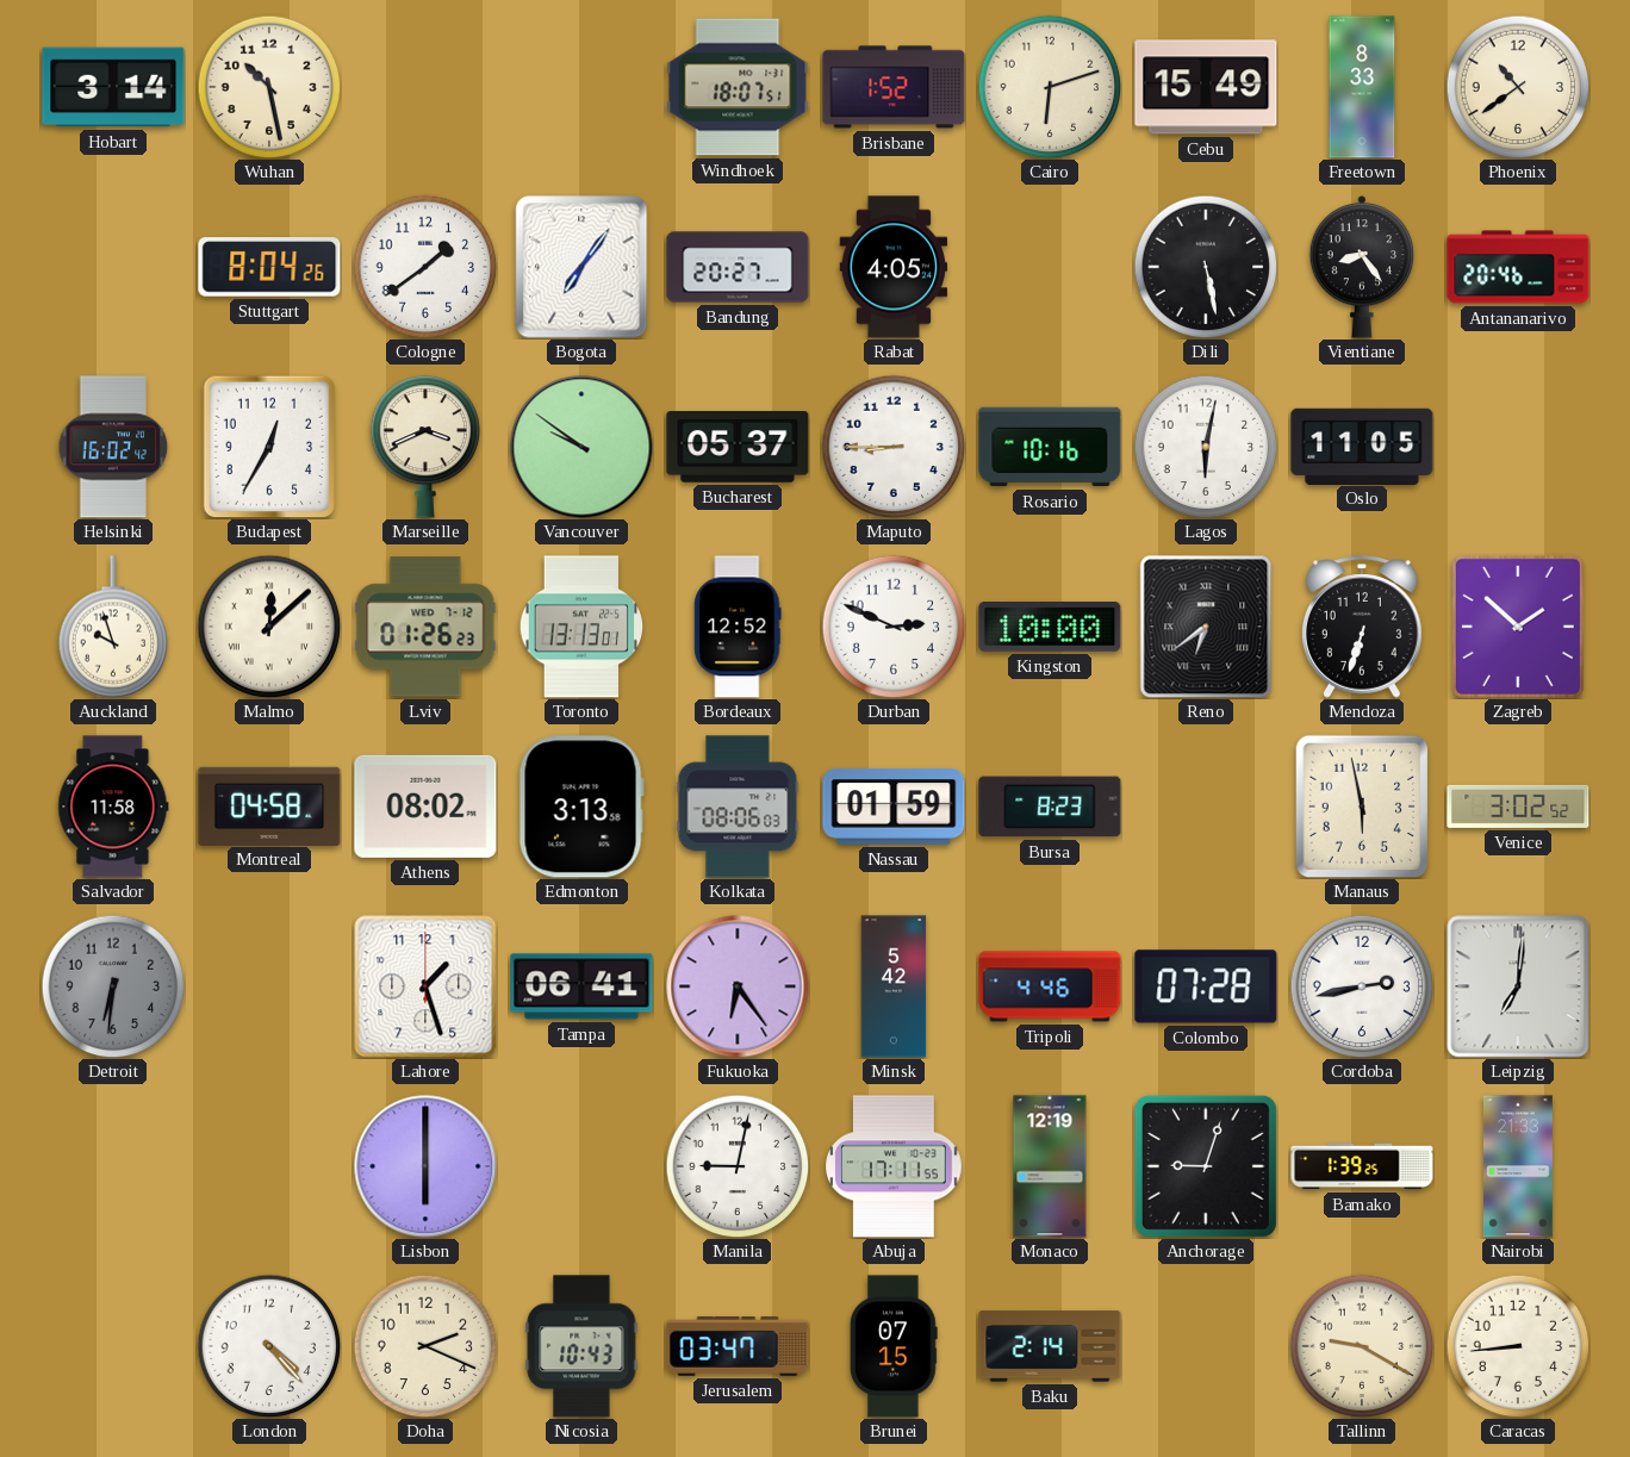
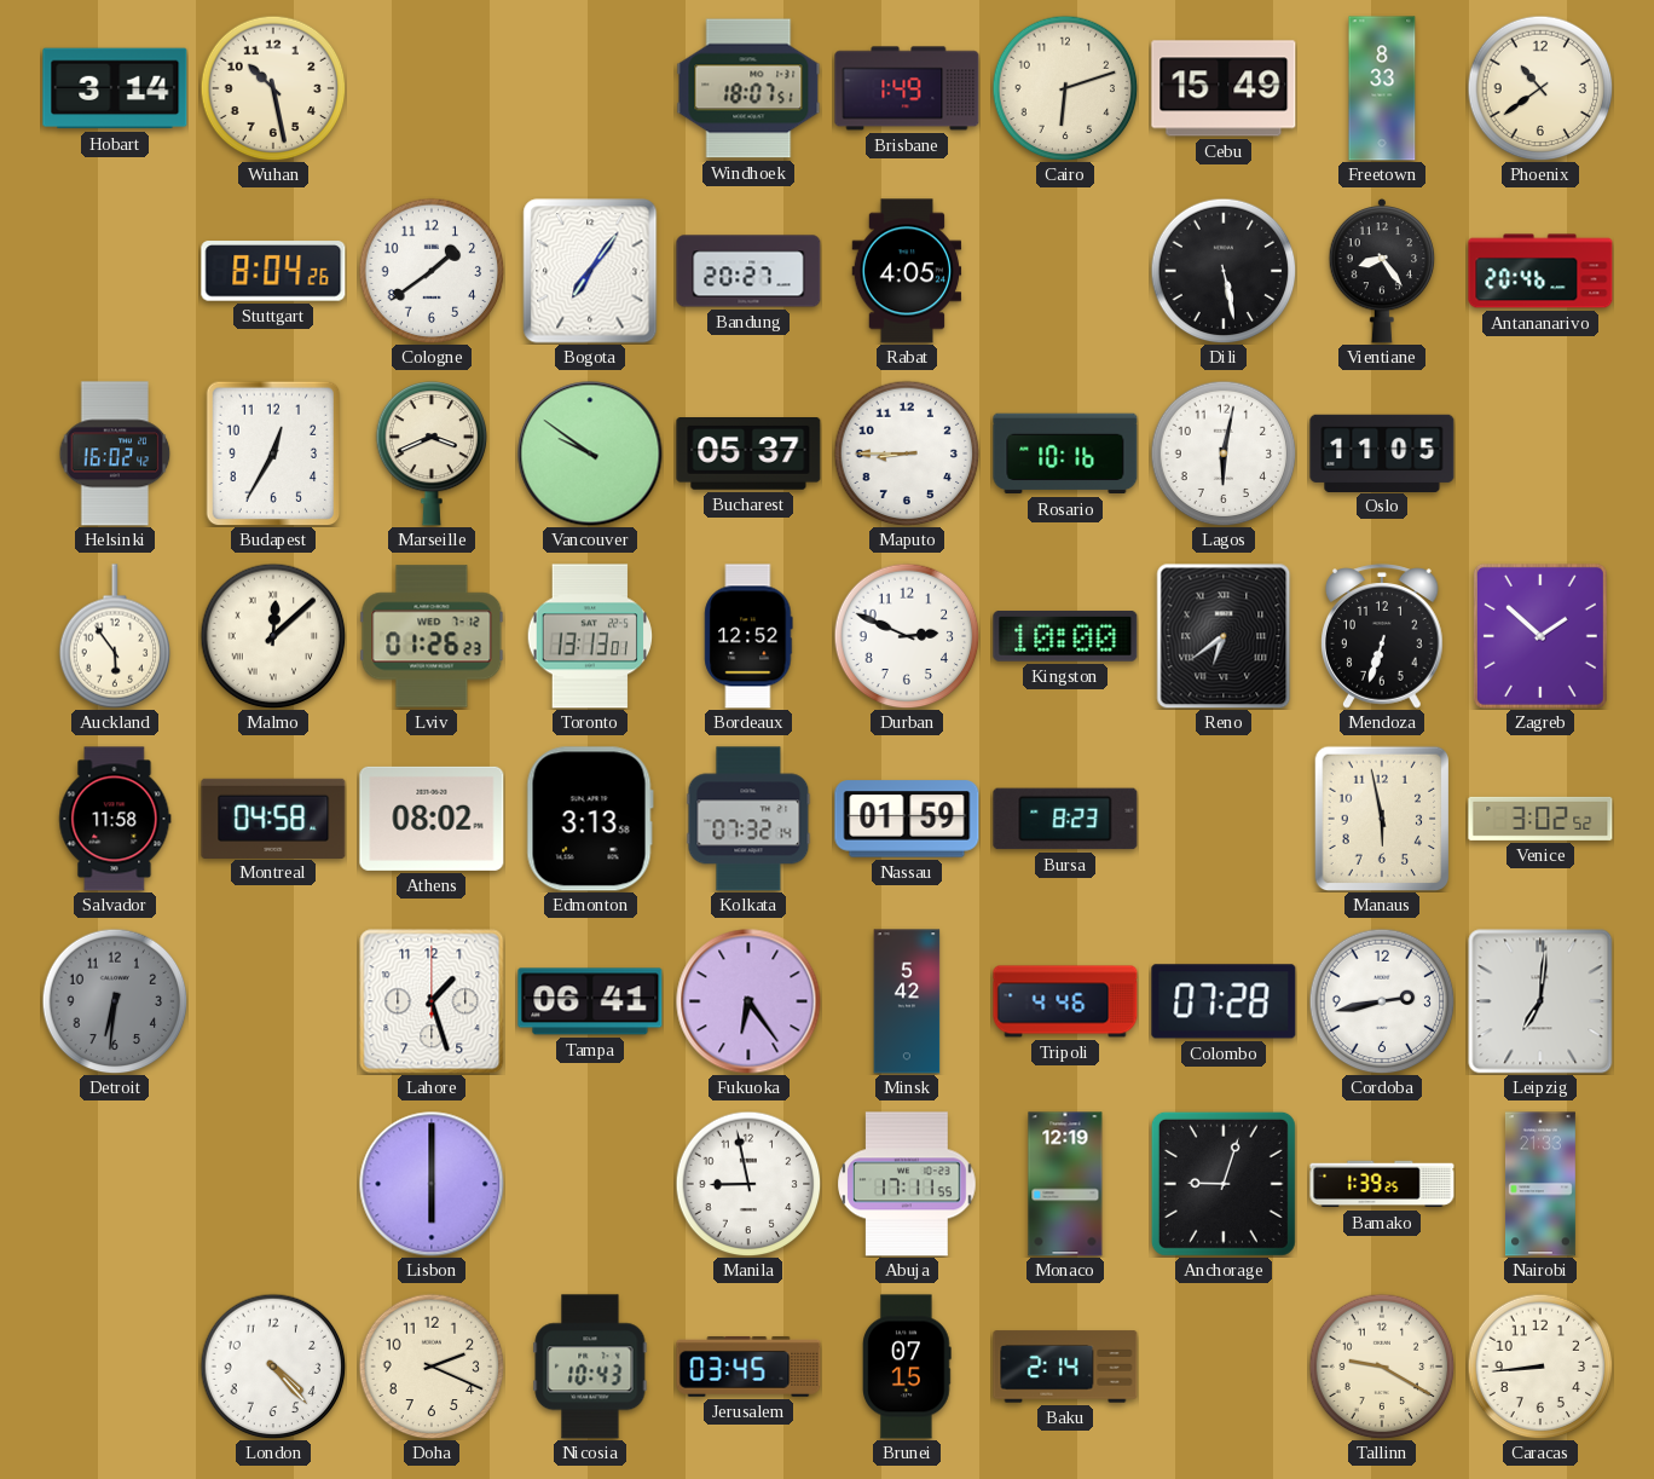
Brisbane: 1:52 -> 1:49
Auckland: 9:57 -> 5:54
Kolkata: 08:06 -> 07:32
Manila: 9:02 -> 8:58
Jerusalem: 03:47 -> 03:45
